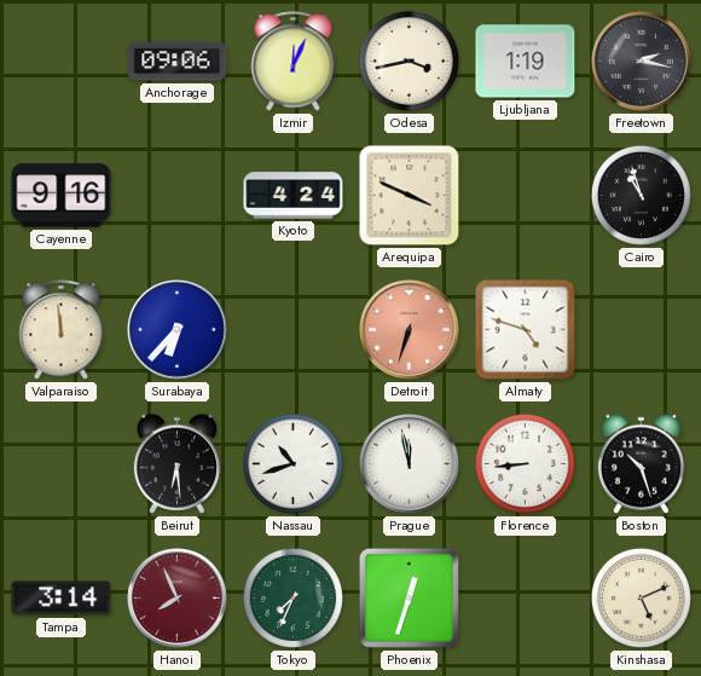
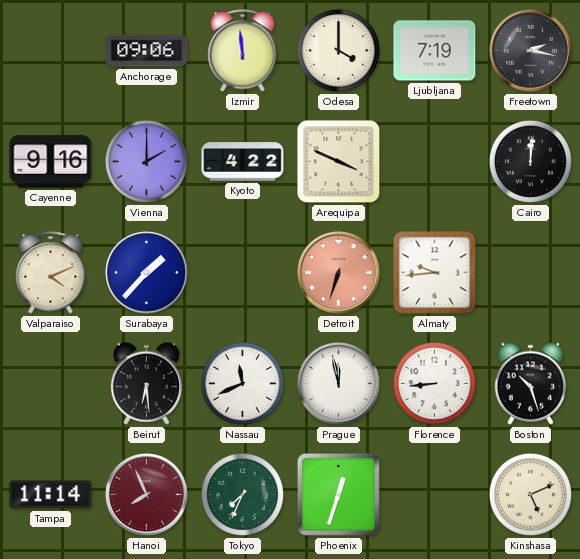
Izmir: 12:04 -> 11:59
Odesa: 3:43 -> 4:00
Ljubljana: 1:19 -> 7:19
Vienna: none -> 2:00
Kyoto: 4:24 -> 4:22
Cairo: 10:57 -> 12:01
Valparaiso: 11:59 -> 4:11
Surabaya: 6:37 -> 1:37
Almaty: 4:48 -> 9:44
Nassau: 10:42 -> 11:41
Tampa: 3:14 -> 11:14
